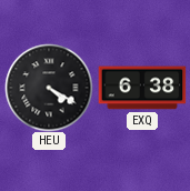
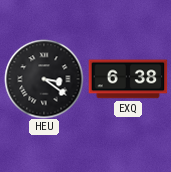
HEU: 4:20 -> 3:21
